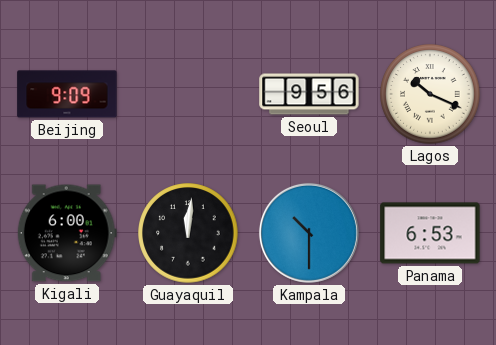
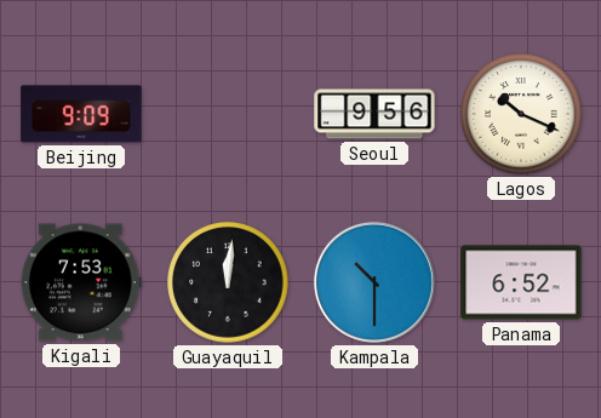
Kigali: 6:00 -> 7:53
Panama: 6:53 -> 6:52
